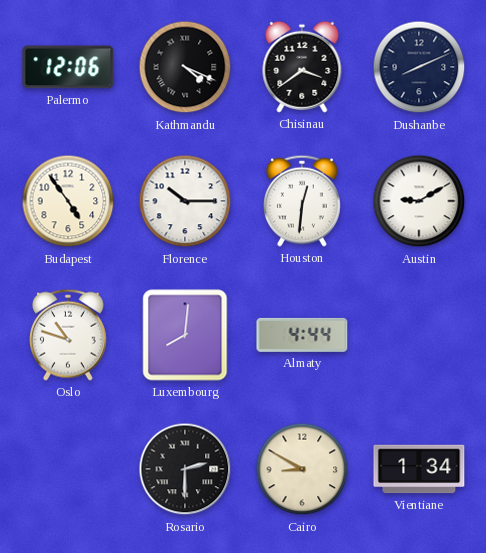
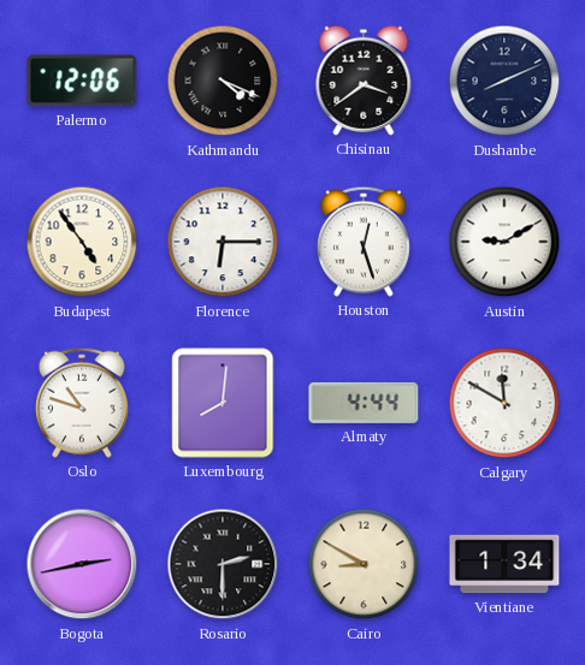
Florence: 10:15 -> 6:15
Houston: 12:31 -> 12:27
Calgary: none -> 11:50
Bogota: none -> 2:43
